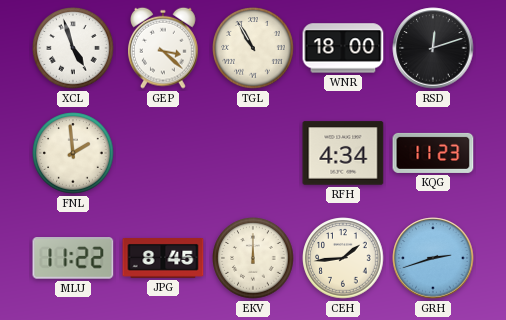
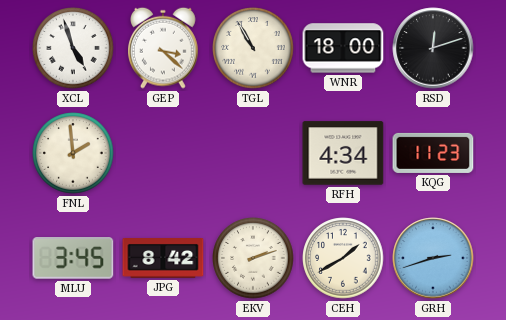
MLU: 11:22 -> 3:45
JPG: 8:45 -> 8:42
EKV: 12:00 -> 2:12
CEH: 1:44 -> 1:40
